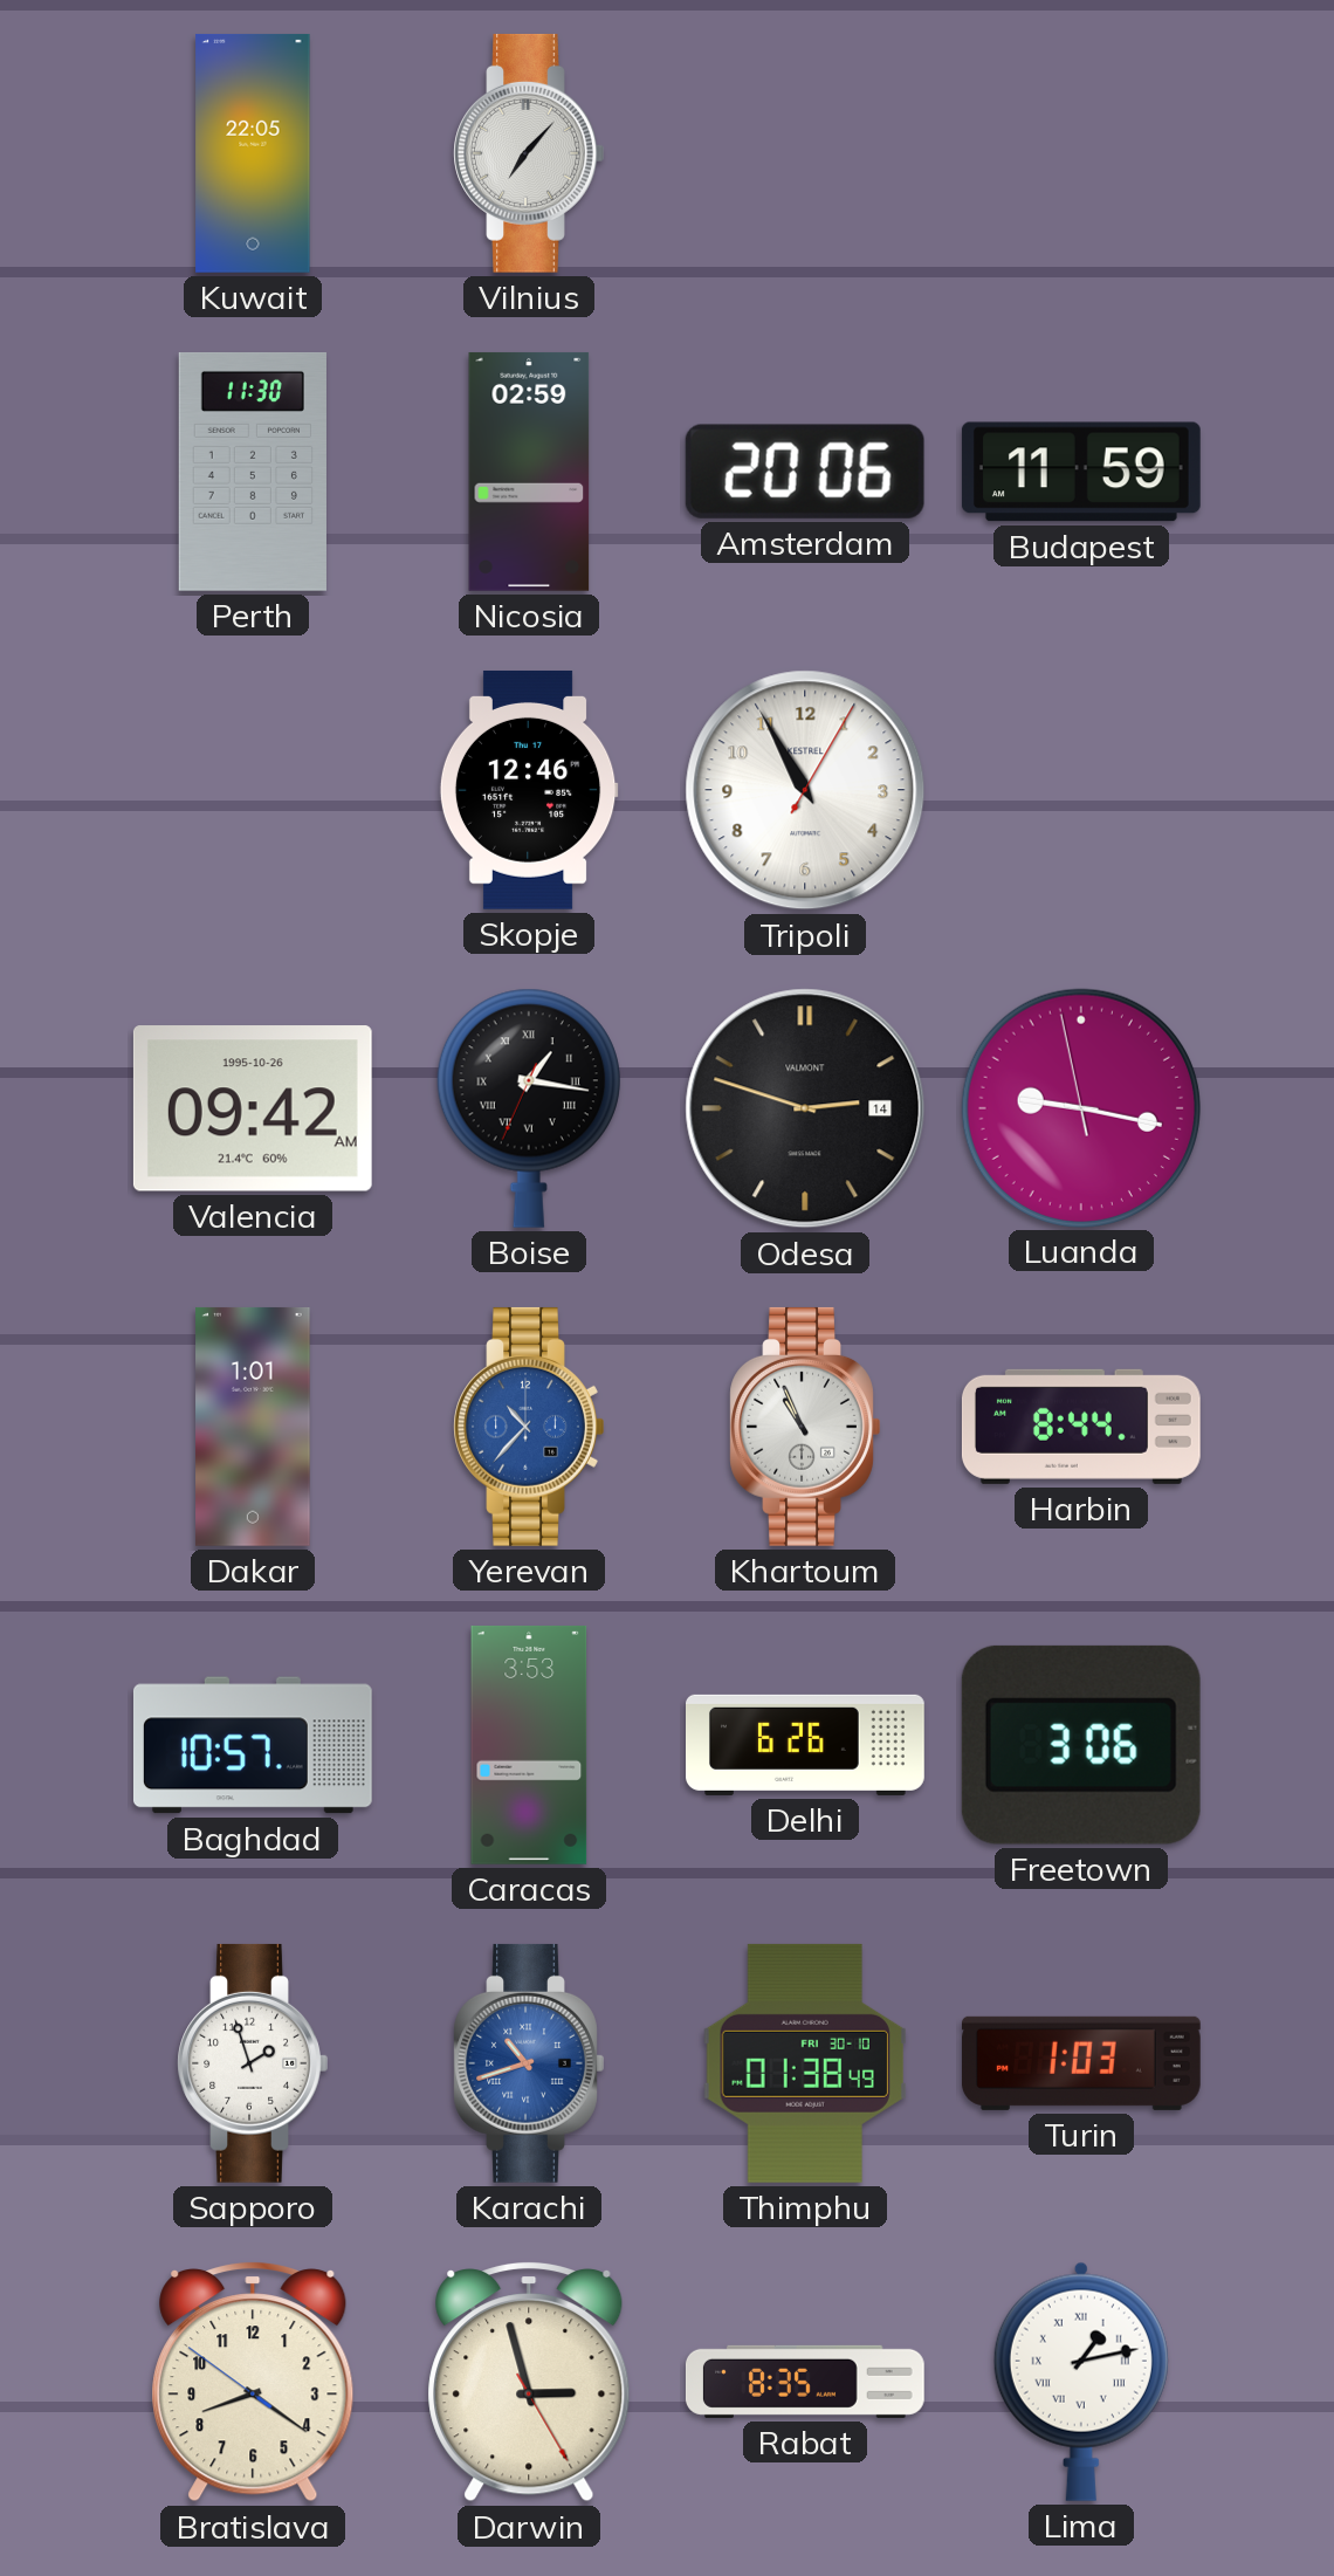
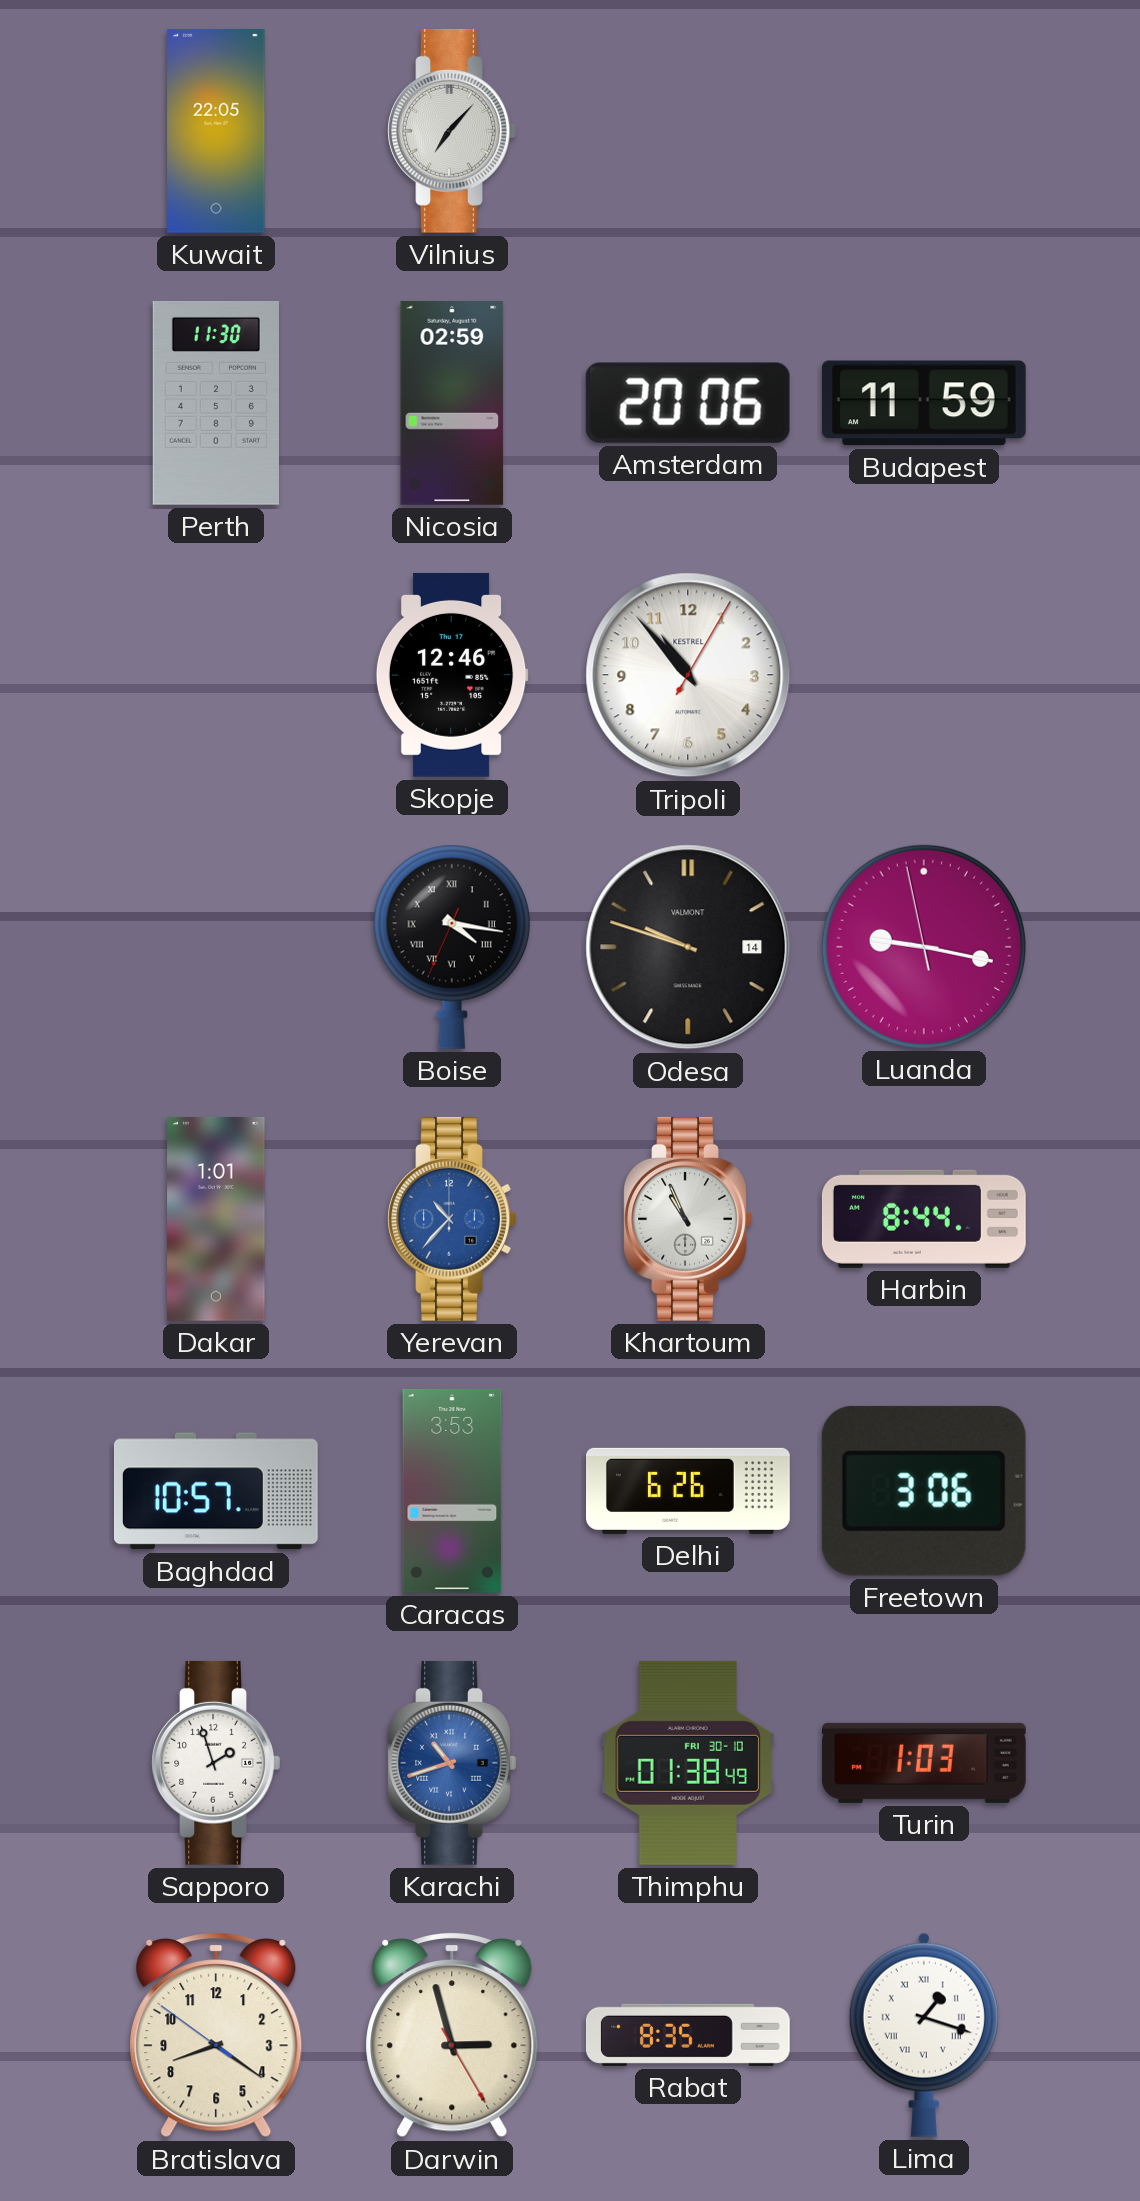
Tripoli: 10:55 -> 10:53
Valencia: 09:42 -> none
Boise: 1:16 -> 4:16
Odesa: 2:48 -> 9:48
Lima: 1:13 -> 1:18
